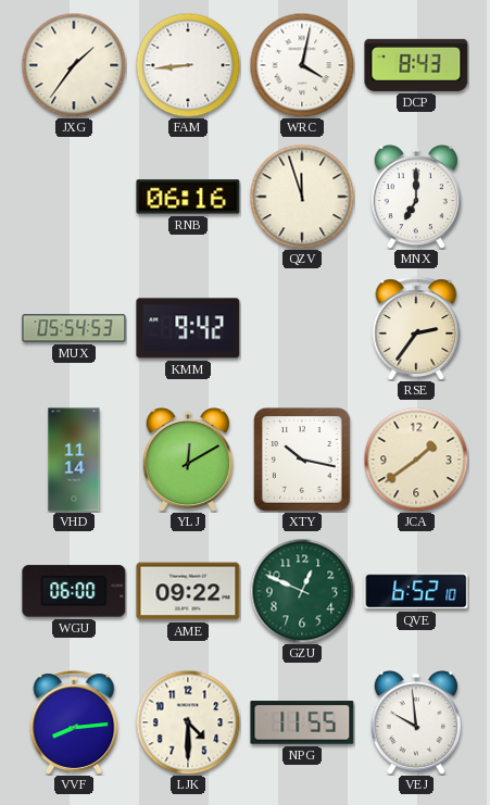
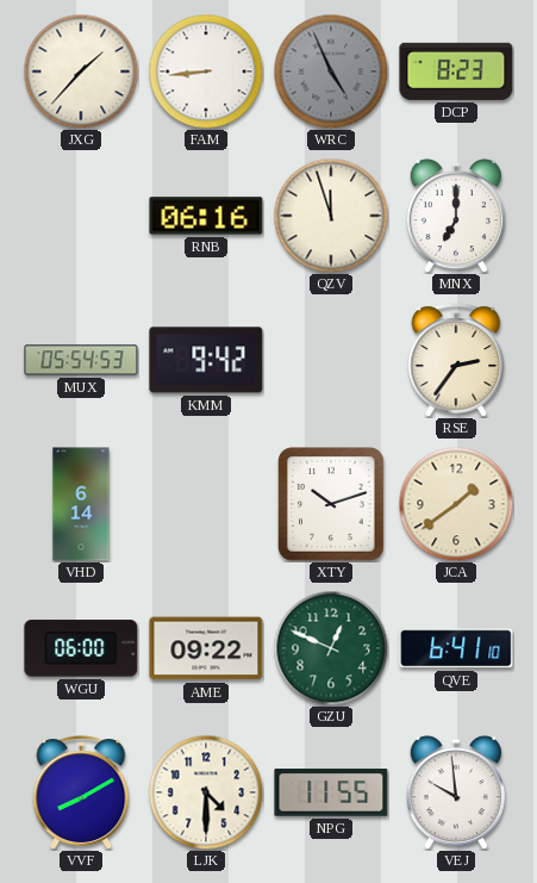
JXG: 1:36 -> 1:37
WRC: 4:02 -> 4:56
WRC dial: white -> grey
DCP: 8:43 -> 8:23
VHD: 11:14 -> 6:14
YLJ: 12:10 -> none
XTY: 10:17 -> 10:12
QVE: 6:52 -> 6:41
VVF: 8:14 -> 8:10
